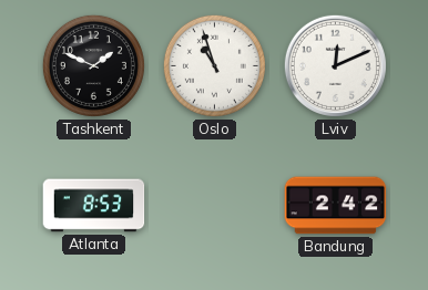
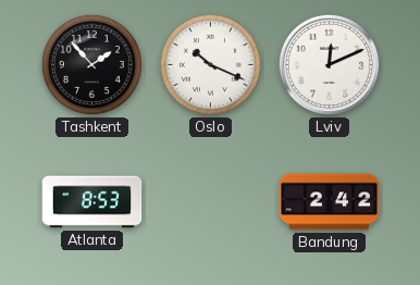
Tashkent: 1:49 -> 1:53
Oslo: 10:57 -> 10:19
